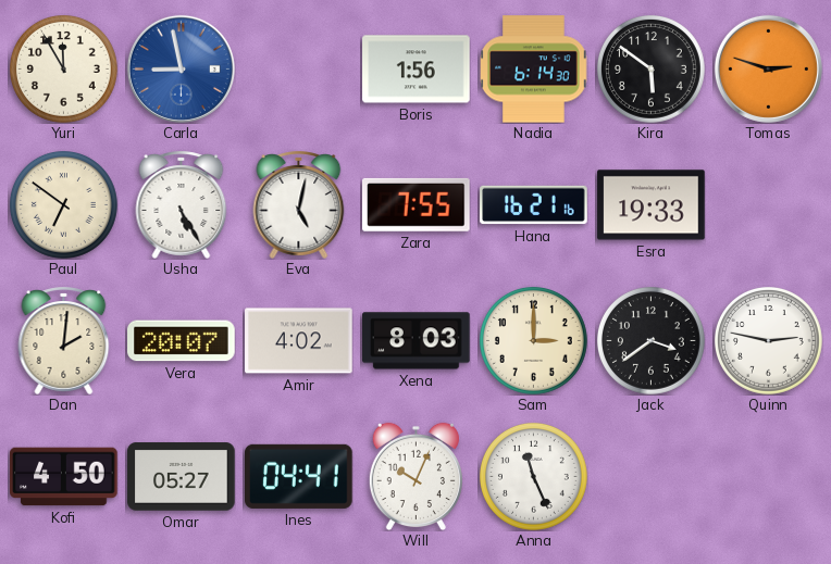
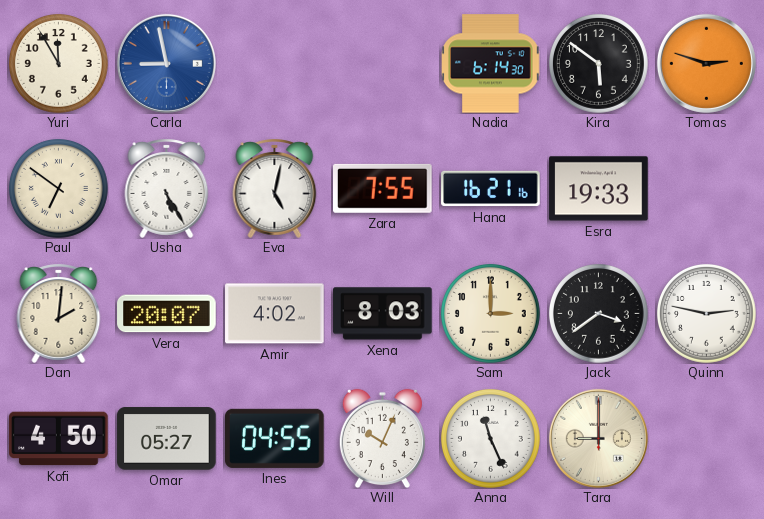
Boris: 1:56 -> none
Ines: 04:41 -> 04:55
Tara: none -> 9:00
